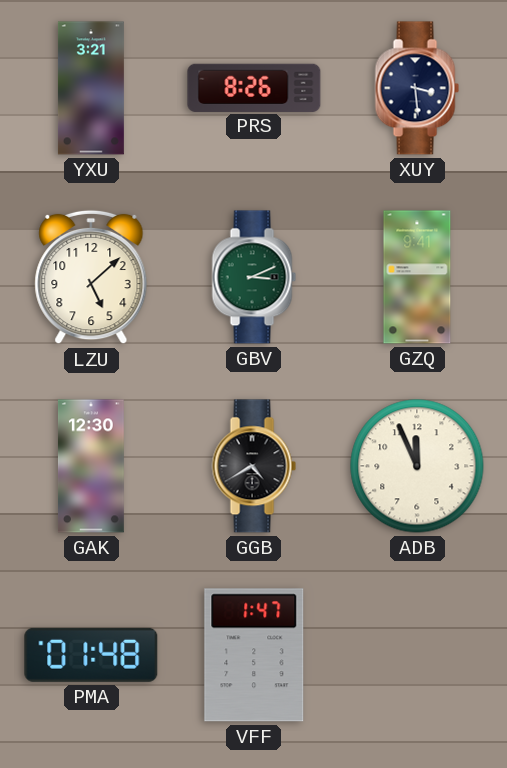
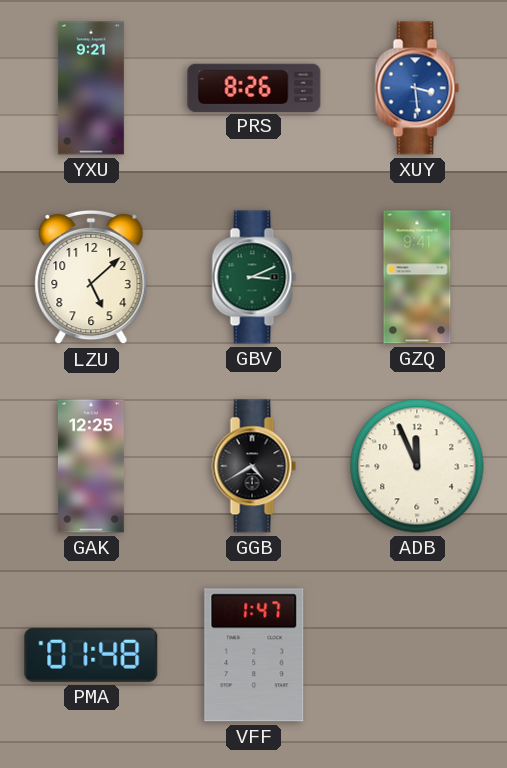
YXU: 3:21 -> 9:21
XUY dial: navy -> blue
GAK: 12:30 -> 12:25
